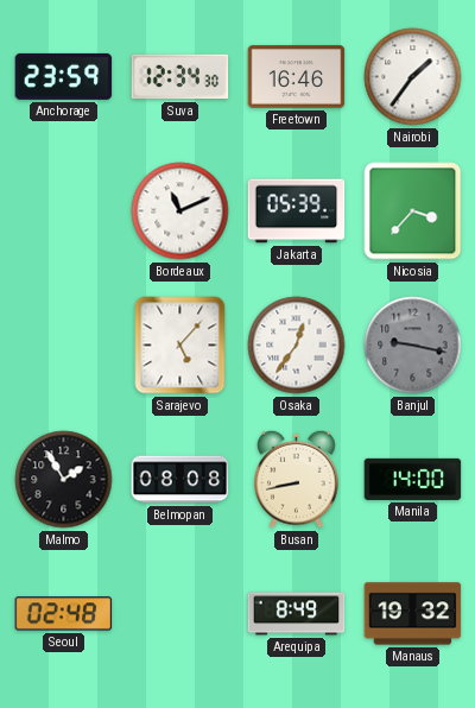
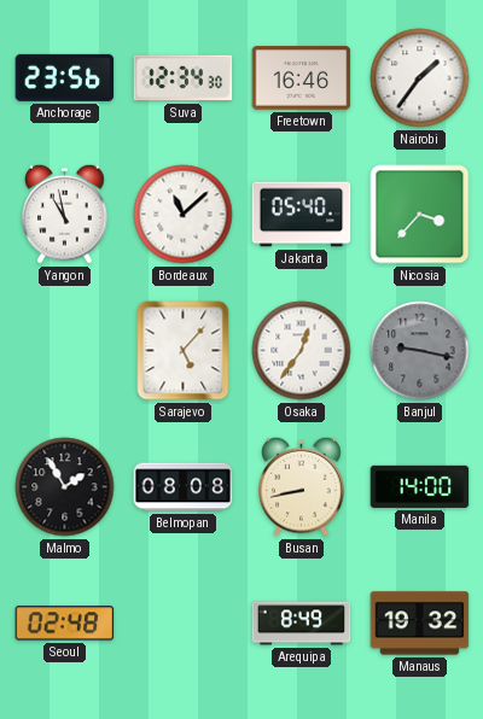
Anchorage: 23:59 -> 23:56
Yangon: none -> 10:58
Bordeaux: 11:11 -> 11:08
Jakarta: 05:39 -> 05:40
